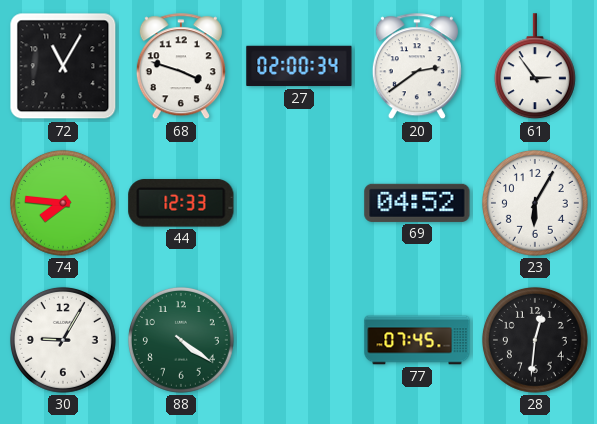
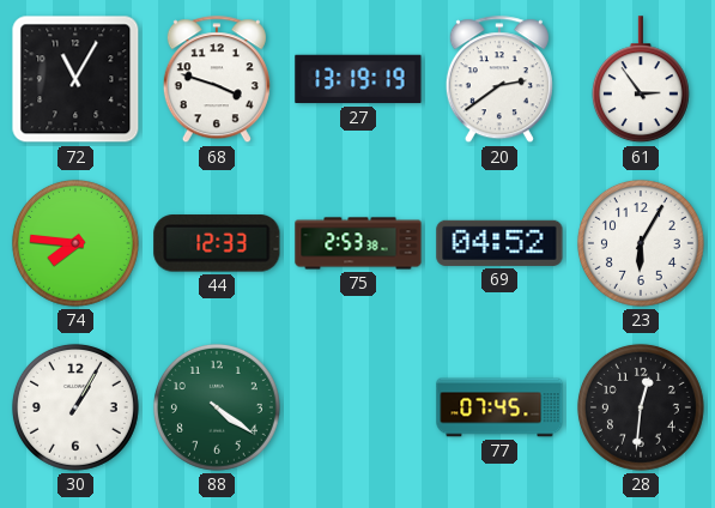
27: 02:00 -> 13:19
75: none -> 2:53
30: 9:05 -> 1:05
